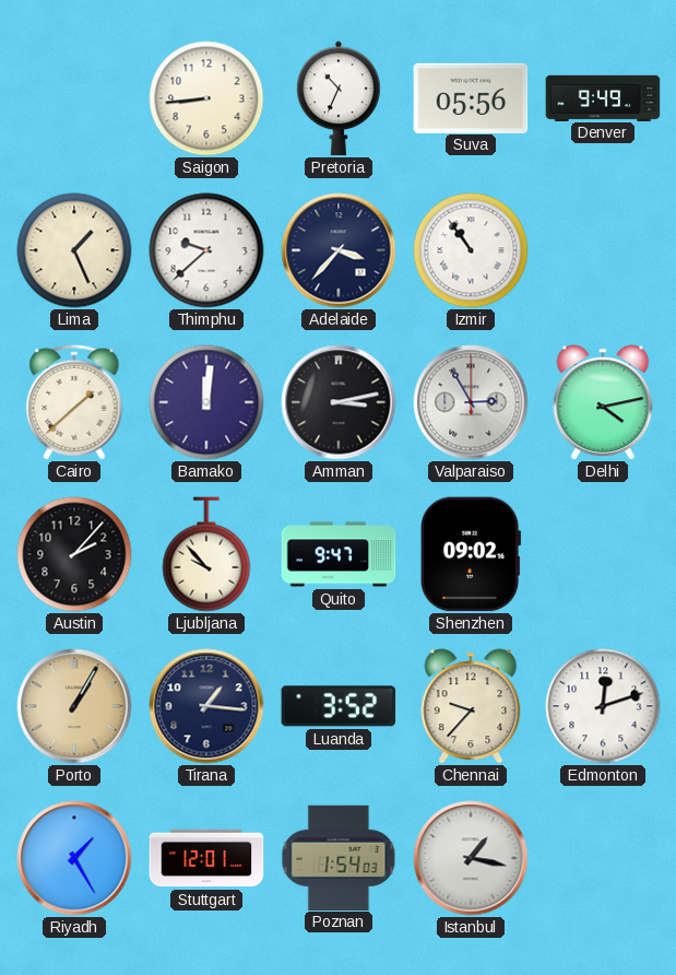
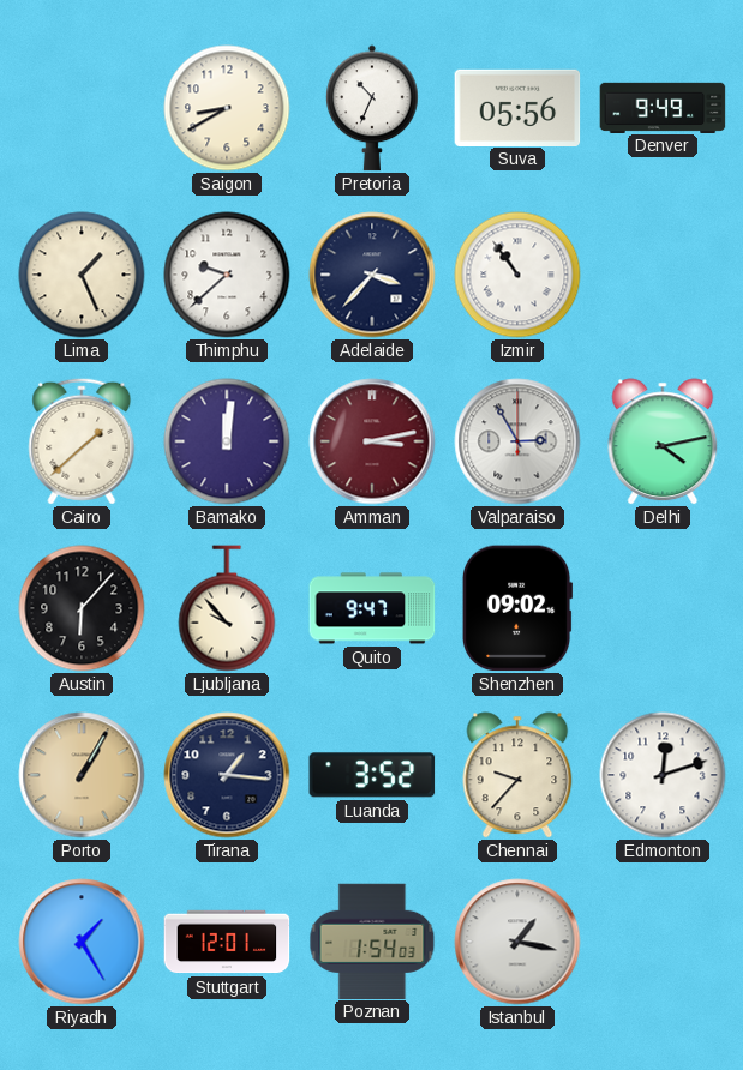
Saigon: 8:44 -> 8:40
Amman dial: black -> burgundy
Austin: 2:07 -> 6:07
